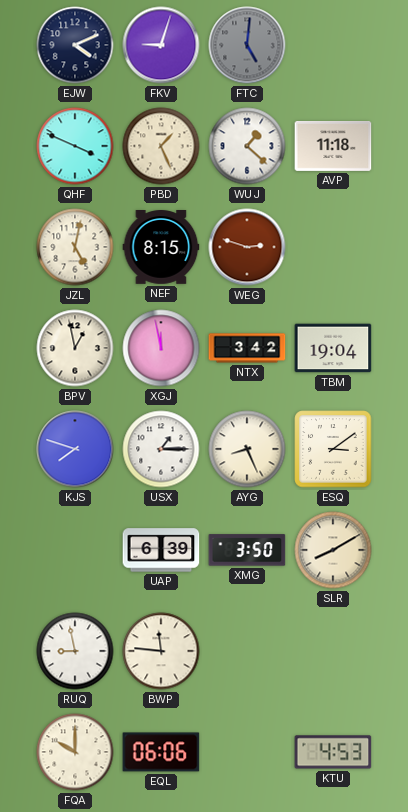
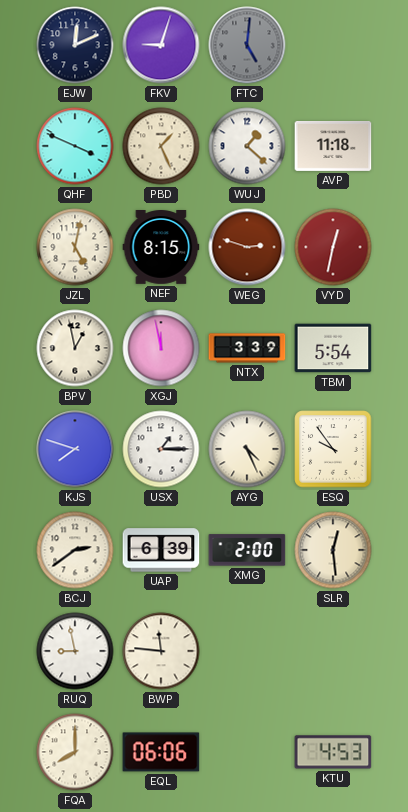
EJW: 4:11 -> 12:11
VYD: none -> 12:32
NTX: 3:42 -> 3:39
TBM: 19:04 -> 5:54
AYG: 8:26 -> 4:26
ESQ: 3:09 -> 9:54
BCJ: none -> 2:39
XMG: 3:50 -> 2:00
SLR: 8:10 -> 12:29
FQA: 10:00 -> 8:00
